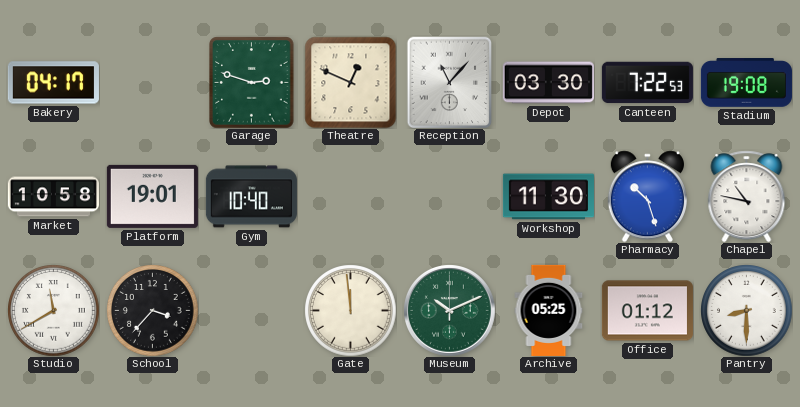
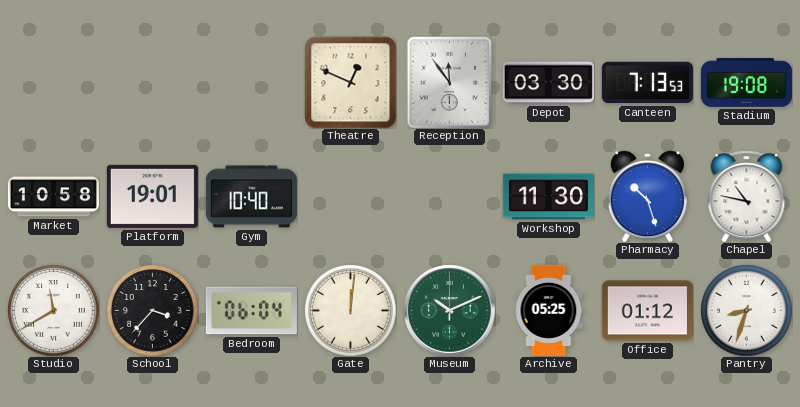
Bakery: 04:17 -> none
Garage: 2:48 -> none
Reception: 11:07 -> 11:54
Canteen: 7:22 -> 7:13
Bedroom: none -> 06:04
Gate: 11:59 -> 12:01
Pantry: 8:30 -> 8:33
